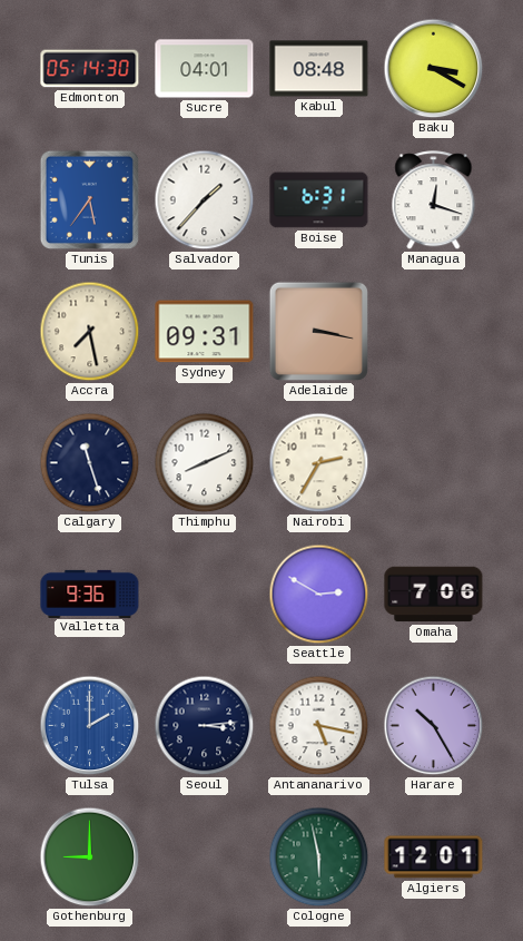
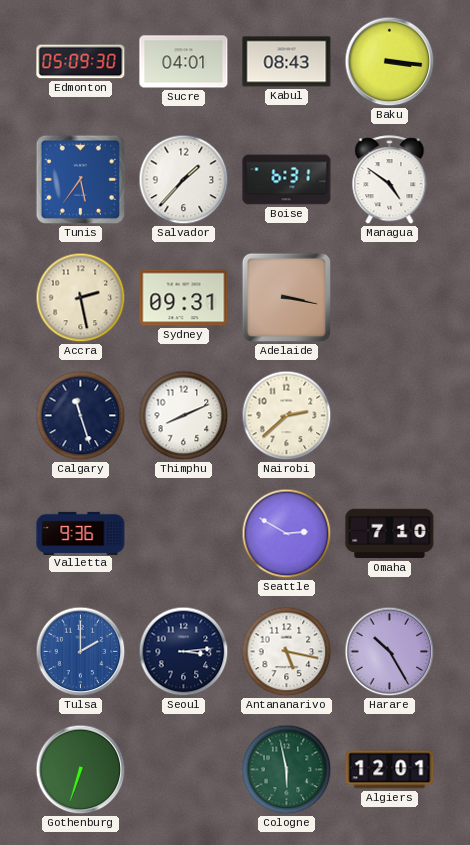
Edmonton: 05:14 -> 05:09
Kabul: 08:48 -> 08:43
Baku: 3:20 -> 3:16
Managua: 12:18 -> 4:51
Accra: 7:28 -> 2:28
Nairobi: 2:35 -> 2:38
Omaha: 7:06 -> 7:10
Gothenburg: 9:00 -> 6:33
